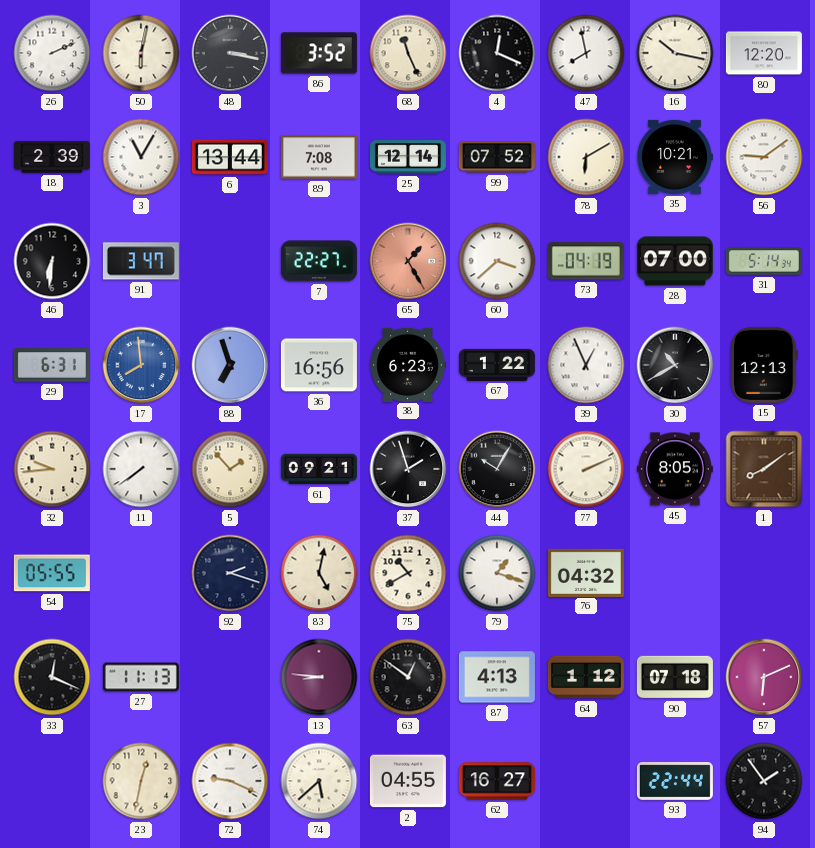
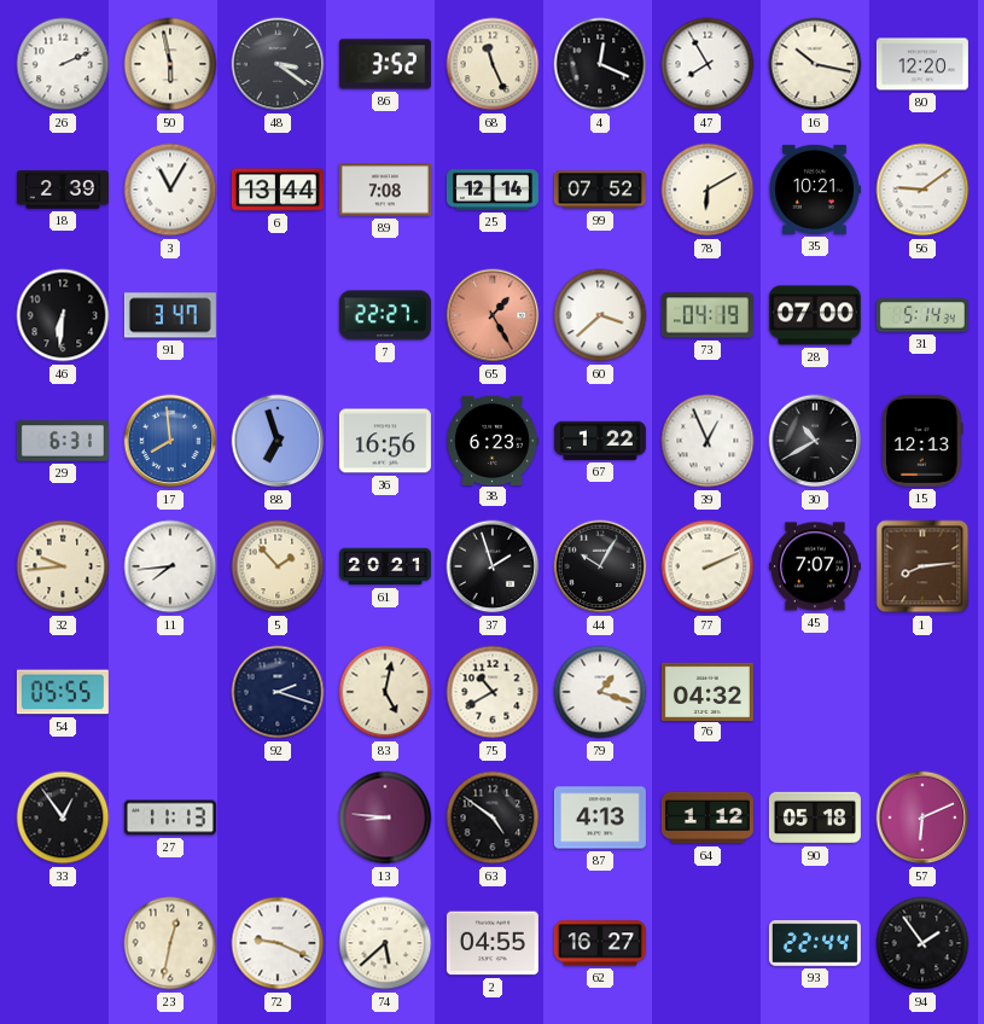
50: 6:02 -> 5:58
48: 3:17 -> 3:21
47: 7:58 -> 7:55
11: 7:39 -> 7:44
61: 09:21 -> 20:21
45: 8:05 -> 7:07
1: 8:09 -> 8:14
33: 12:19 -> 12:54
63: 12:51 -> 4:51
90: 07:18 -> 05:18
